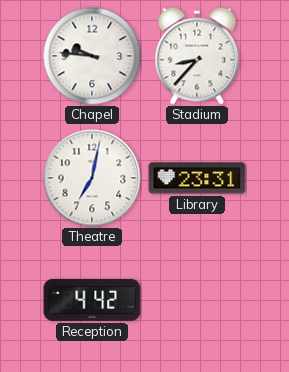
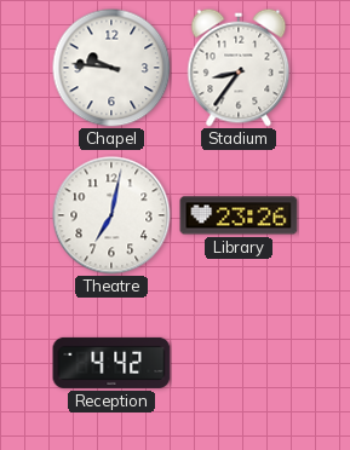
Stadium: 8:37 -> 8:36
Library: 23:31 -> 23:26
